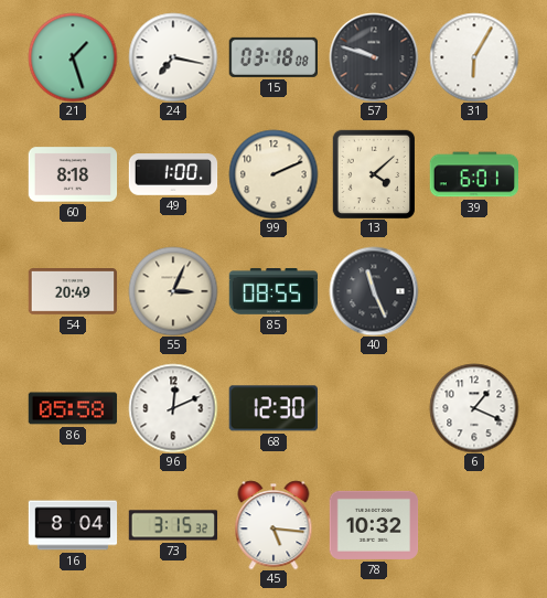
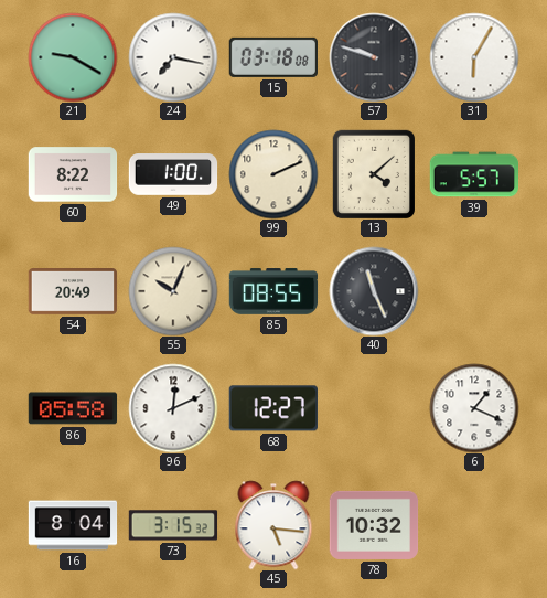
21: 1:27 -> 9:20
60: 8:18 -> 8:22
39: 6:01 -> 5:57
55: 3:04 -> 10:04
68: 12:30 -> 12:27
